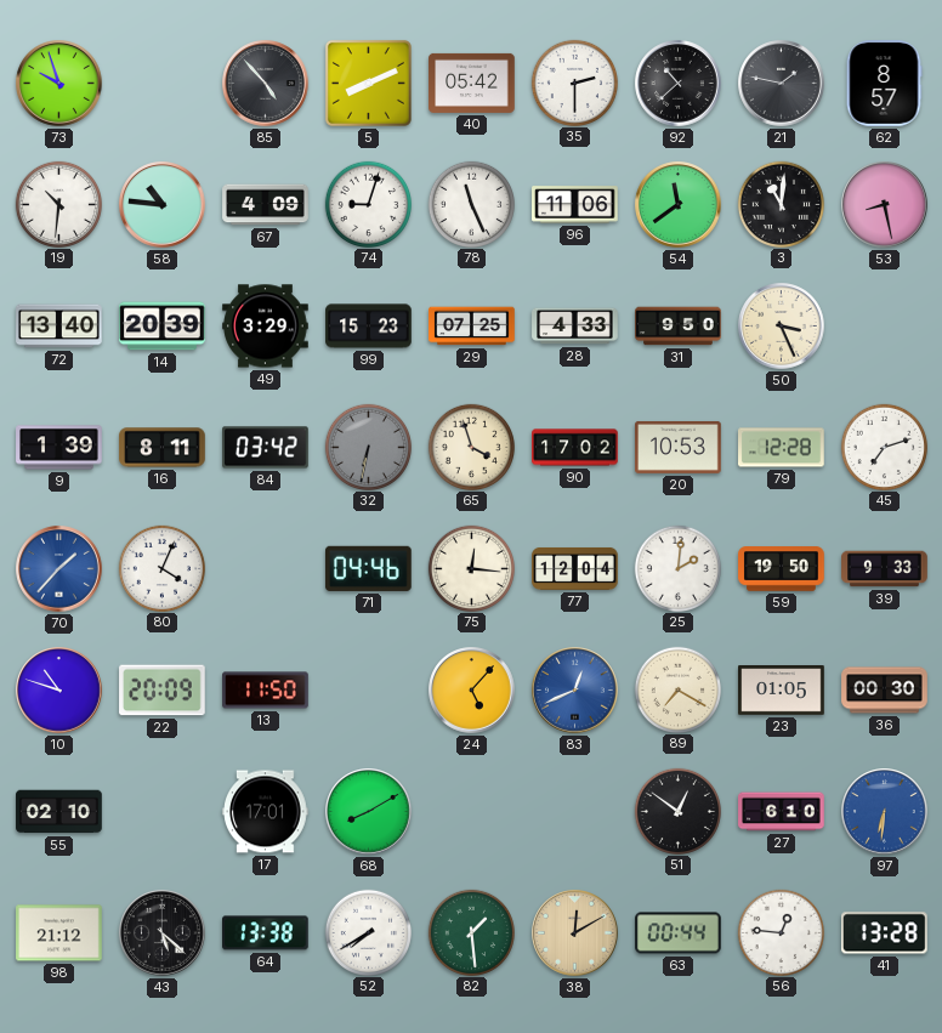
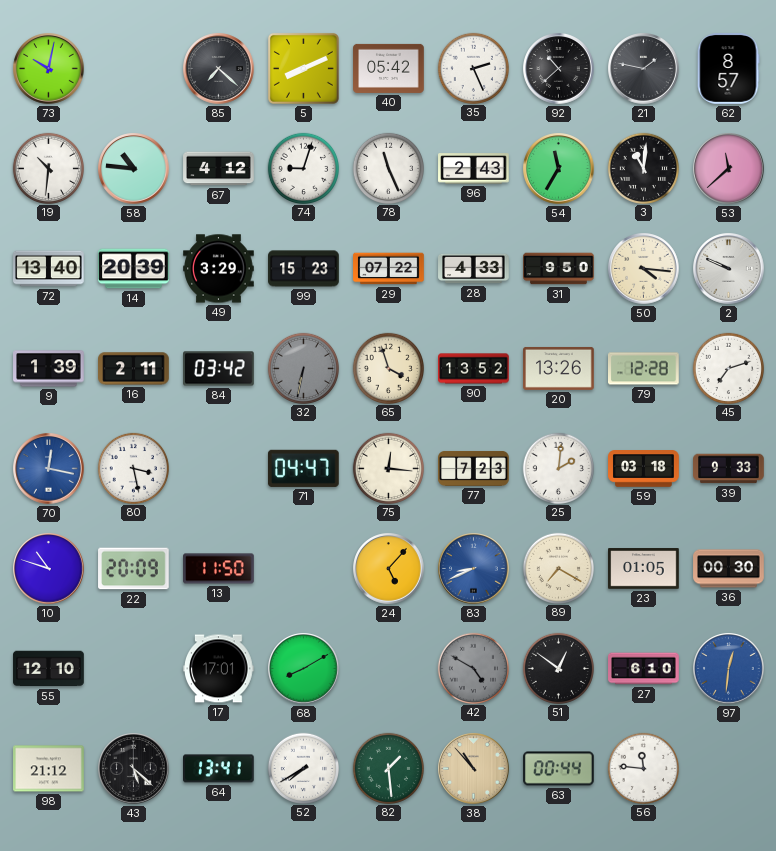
73: 9:57 -> 10:02
85: 4:53 -> 7:22
35: 2:30 -> 2:26
67: 4:09 -> 4:12
96: 11:06 -> 2:43
54: 11:39 -> 11:35
53: 8:28 -> 11:38
29: 07:25 -> 07:22
50: 3:26 -> 4:16
2: none -> 9:49
16: 8:11 -> 2:11
90: 17:02 -> 13:52
20: 10:53 -> 13:26
70: 1:37 -> 12:17
80: 4:04 -> 3:28
71: 04:46 -> 04:47
77: 12:04 -> 7:23
59: 19:50 -> 03:18
83: 12:41 -> 8:41
55: 02:10 -> 12:10
42: none -> 4:50
97: 6:31 -> 12:31
64: 13:38 -> 13:41
38: 12:10 -> 10:53
56: 12:46 -> 11:46
41: 13:28 -> none
